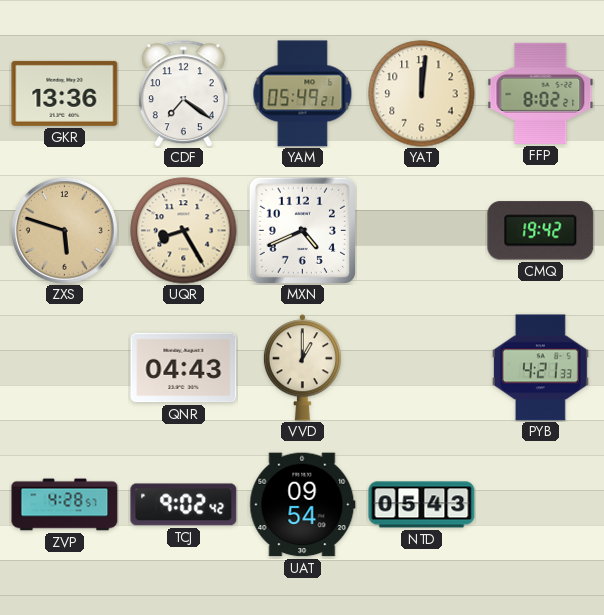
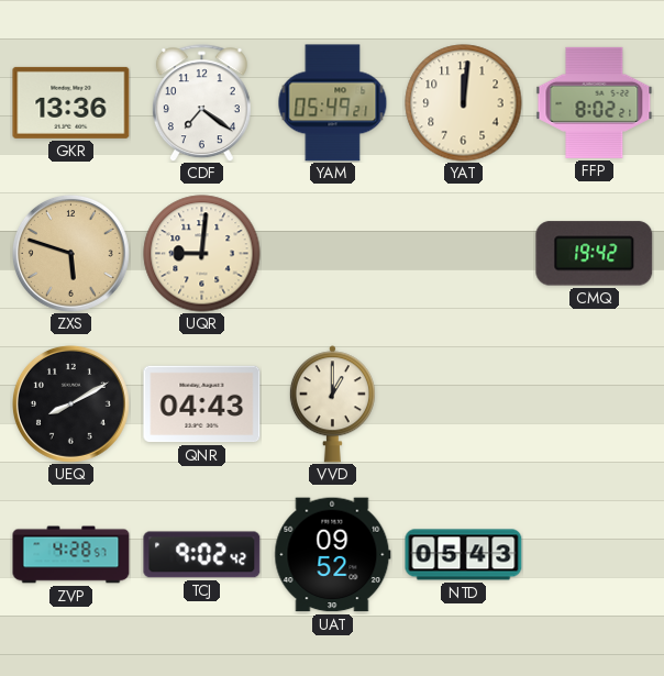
UQR: 8:25 -> 9:01
MXN: 4:41 -> none
UEQ: none -> 8:10
PYB: 4:21 -> none
UAT: 09:54 -> 09:52
